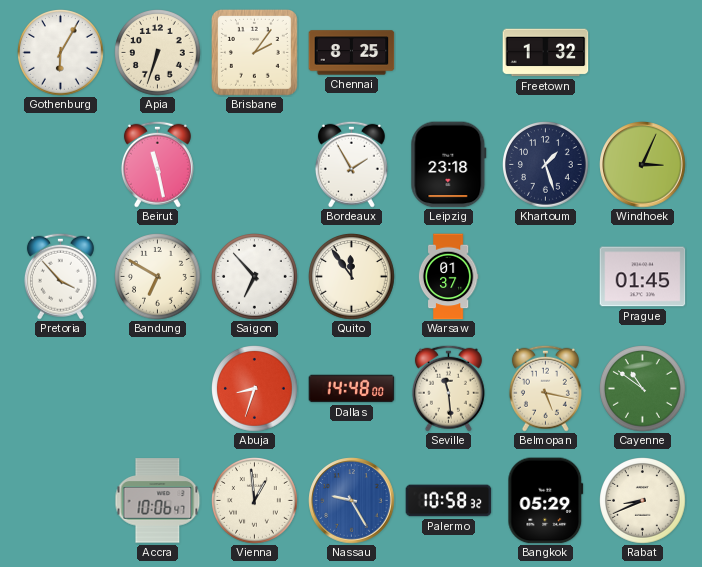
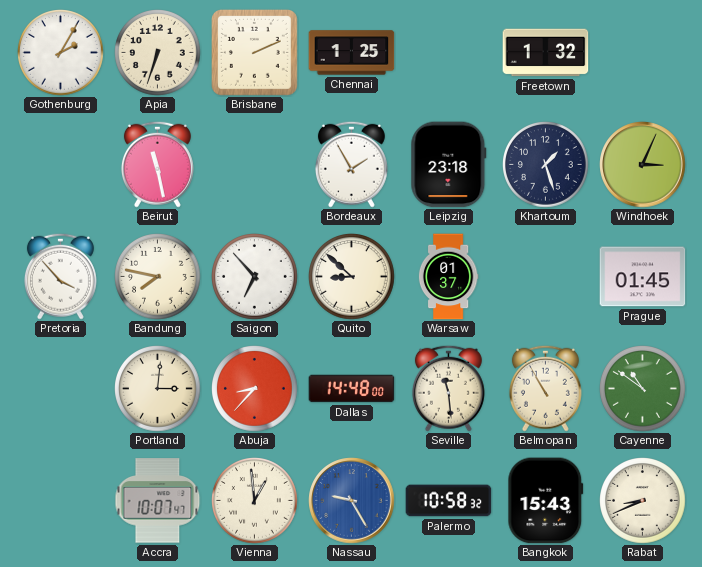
Gothenburg: 6:05 -> 2:05
Brisbane: 2:06 -> 2:11
Chennai: 8:25 -> 1:25
Bandung: 6:50 -> 7:47
Quito: 11:54 -> 8:52
Portland: none -> 3:01
Abuja: 8:33 -> 8:37
Belmopan: 5:17 -> 10:55
Accra: 10:06 -> 10:07
Bangkok: 05:29 -> 15:43
